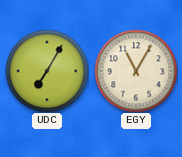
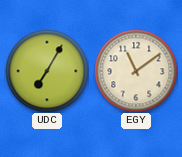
EGY: 11:05 -> 11:09
